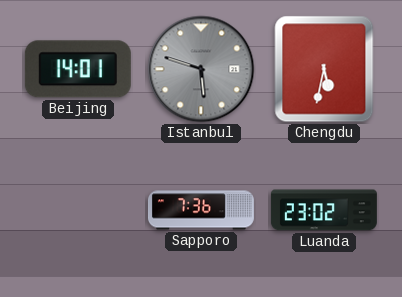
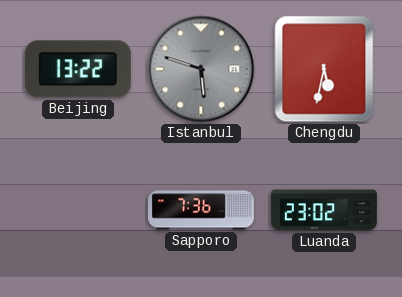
Beijing: 14:01 -> 13:22
